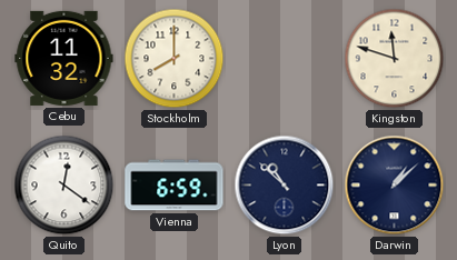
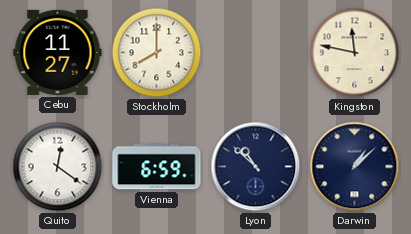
Cebu: 11:32 -> 11:27
Kingston: 11:48 -> 11:47
